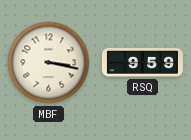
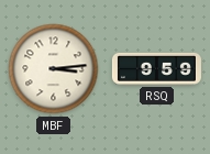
MBF: 3:17 -> 3:14
